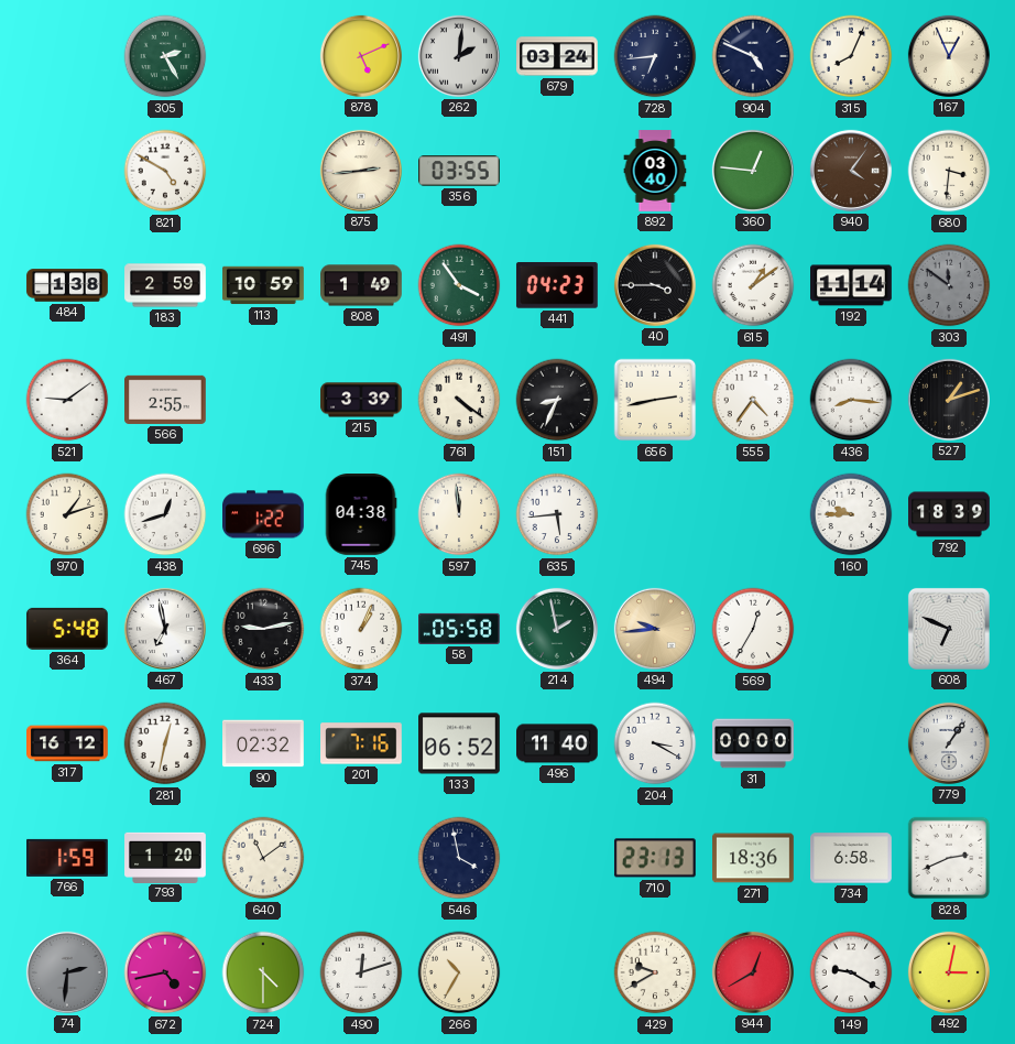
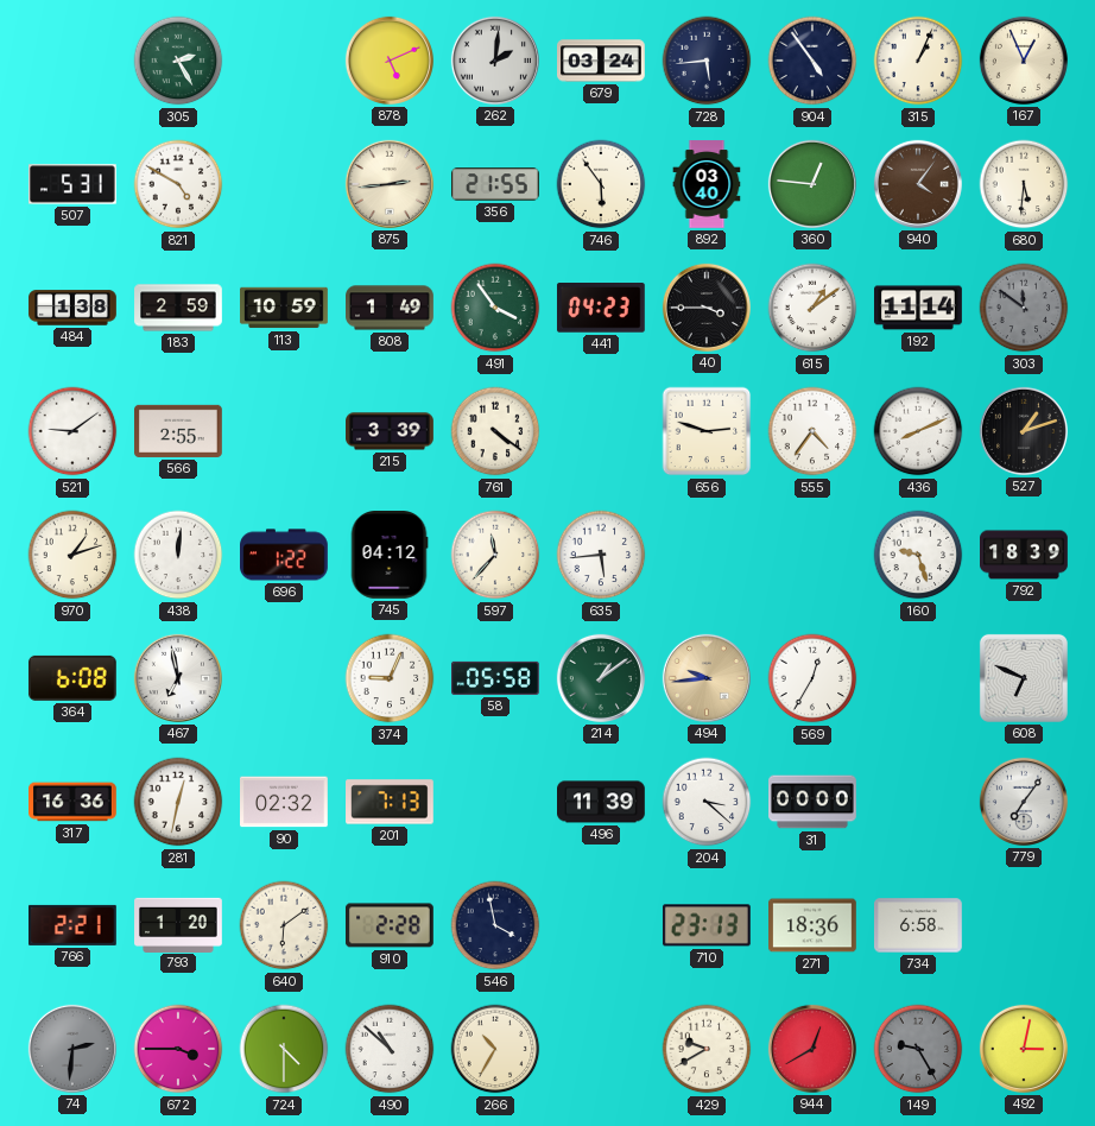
728: 6:44 -> 5:44
904: 4:49 -> 4:54
315: 8:04 -> 1:04
507: none -> 5:31
356: 03:55 -> 21:55
746: none -> 5:54
680: 3:31 -> 5:31
151: 8:34 -> none
656: 2:43 -> 2:48
436: 8:16 -> 8:11
438: 12:42 -> 12:01
745: 04:38 -> 04:12
597: 11:59 -> 11:37
160: 9:45 -> 9:27
364: 5:48 -> 6:08
433: 9:13 -> none
374: 1:04 -> 9:04
214: 1:58 -> 1:09
317: 16:12 -> 16:36
201: 7:16 -> 7:13
133: 06:52 -> none
496: 11:40 -> 11:39
204: 3:20 -> 3:22
779: 1:06 -> 7:06
766: 1:59 -> 2:21
640: 11:09 -> 6:09
910: none -> 2:28
828: 2:41 -> none
672: 4:43 -> 3:45
490: 12:12 -> 10:52
149: 9:20 -> 9:25
149 dial: white -> grey
